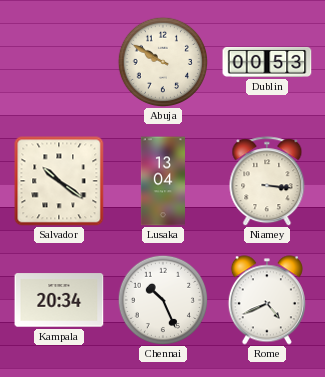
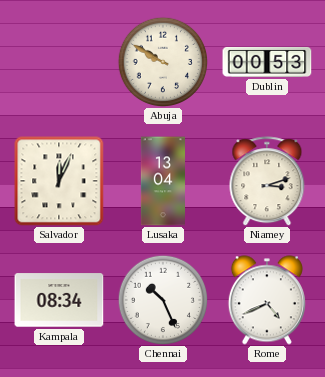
Salvador: 10:21 -> 12:04
Niamey: 3:16 -> 3:12
Kampala: 20:34 -> 08:34
